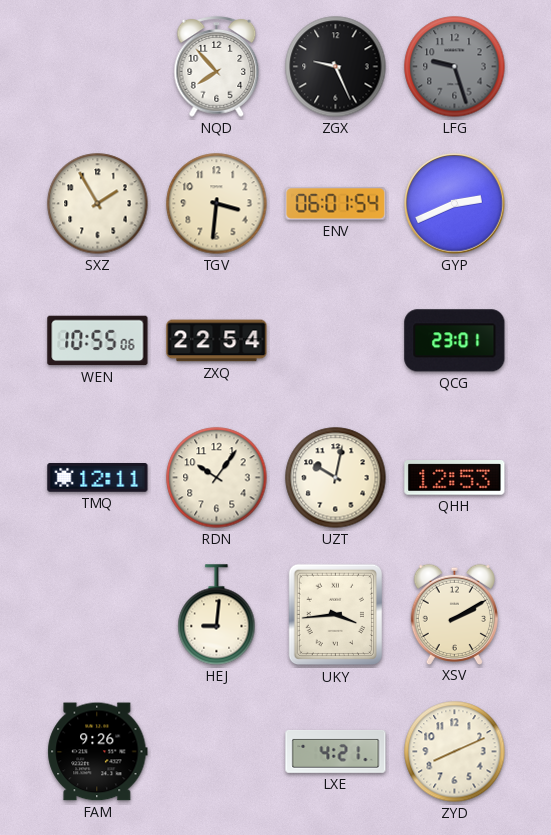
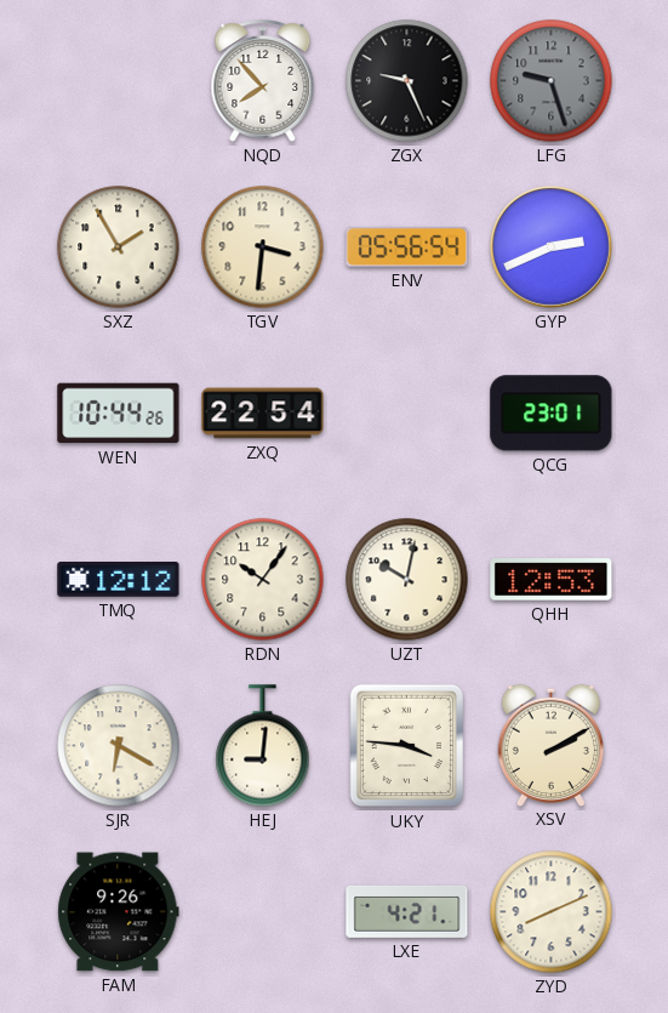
ENV: 06:01 -> 05:56
WEN: 10:55 -> 10:44
TMQ: 12:11 -> 12:12
SJR: none -> 6:20
UKY: 3:44 -> 3:46
